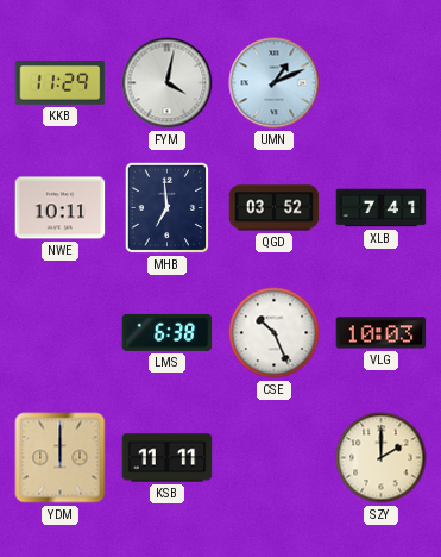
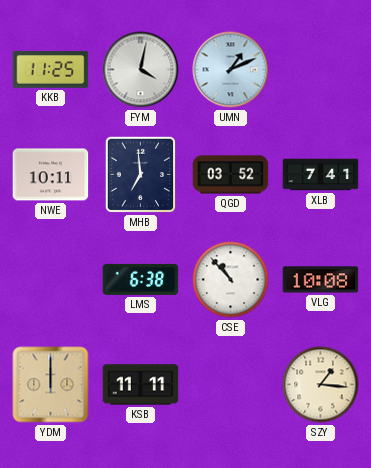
KKB: 11:29 -> 11:25
CSE: 10:26 -> 10:53
VLG: 10:03 -> 10:08
SZY: 2:00 -> 1:16
